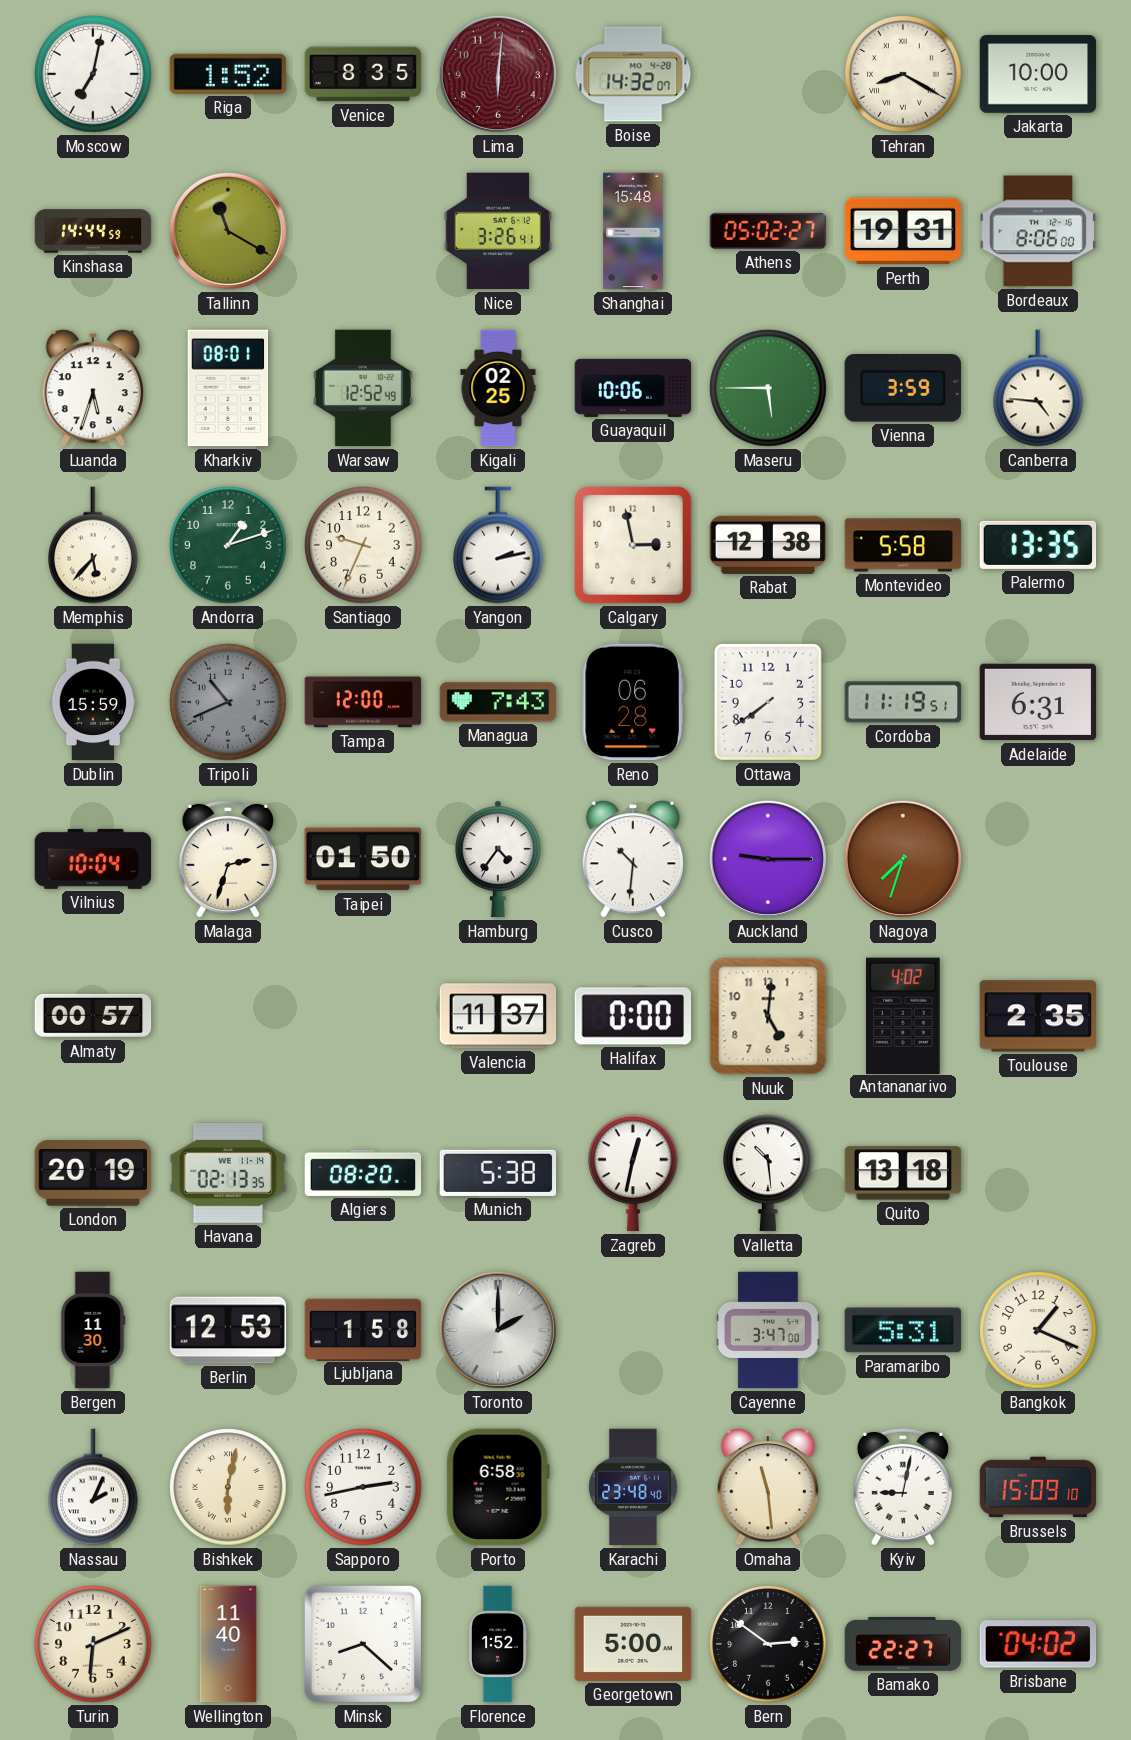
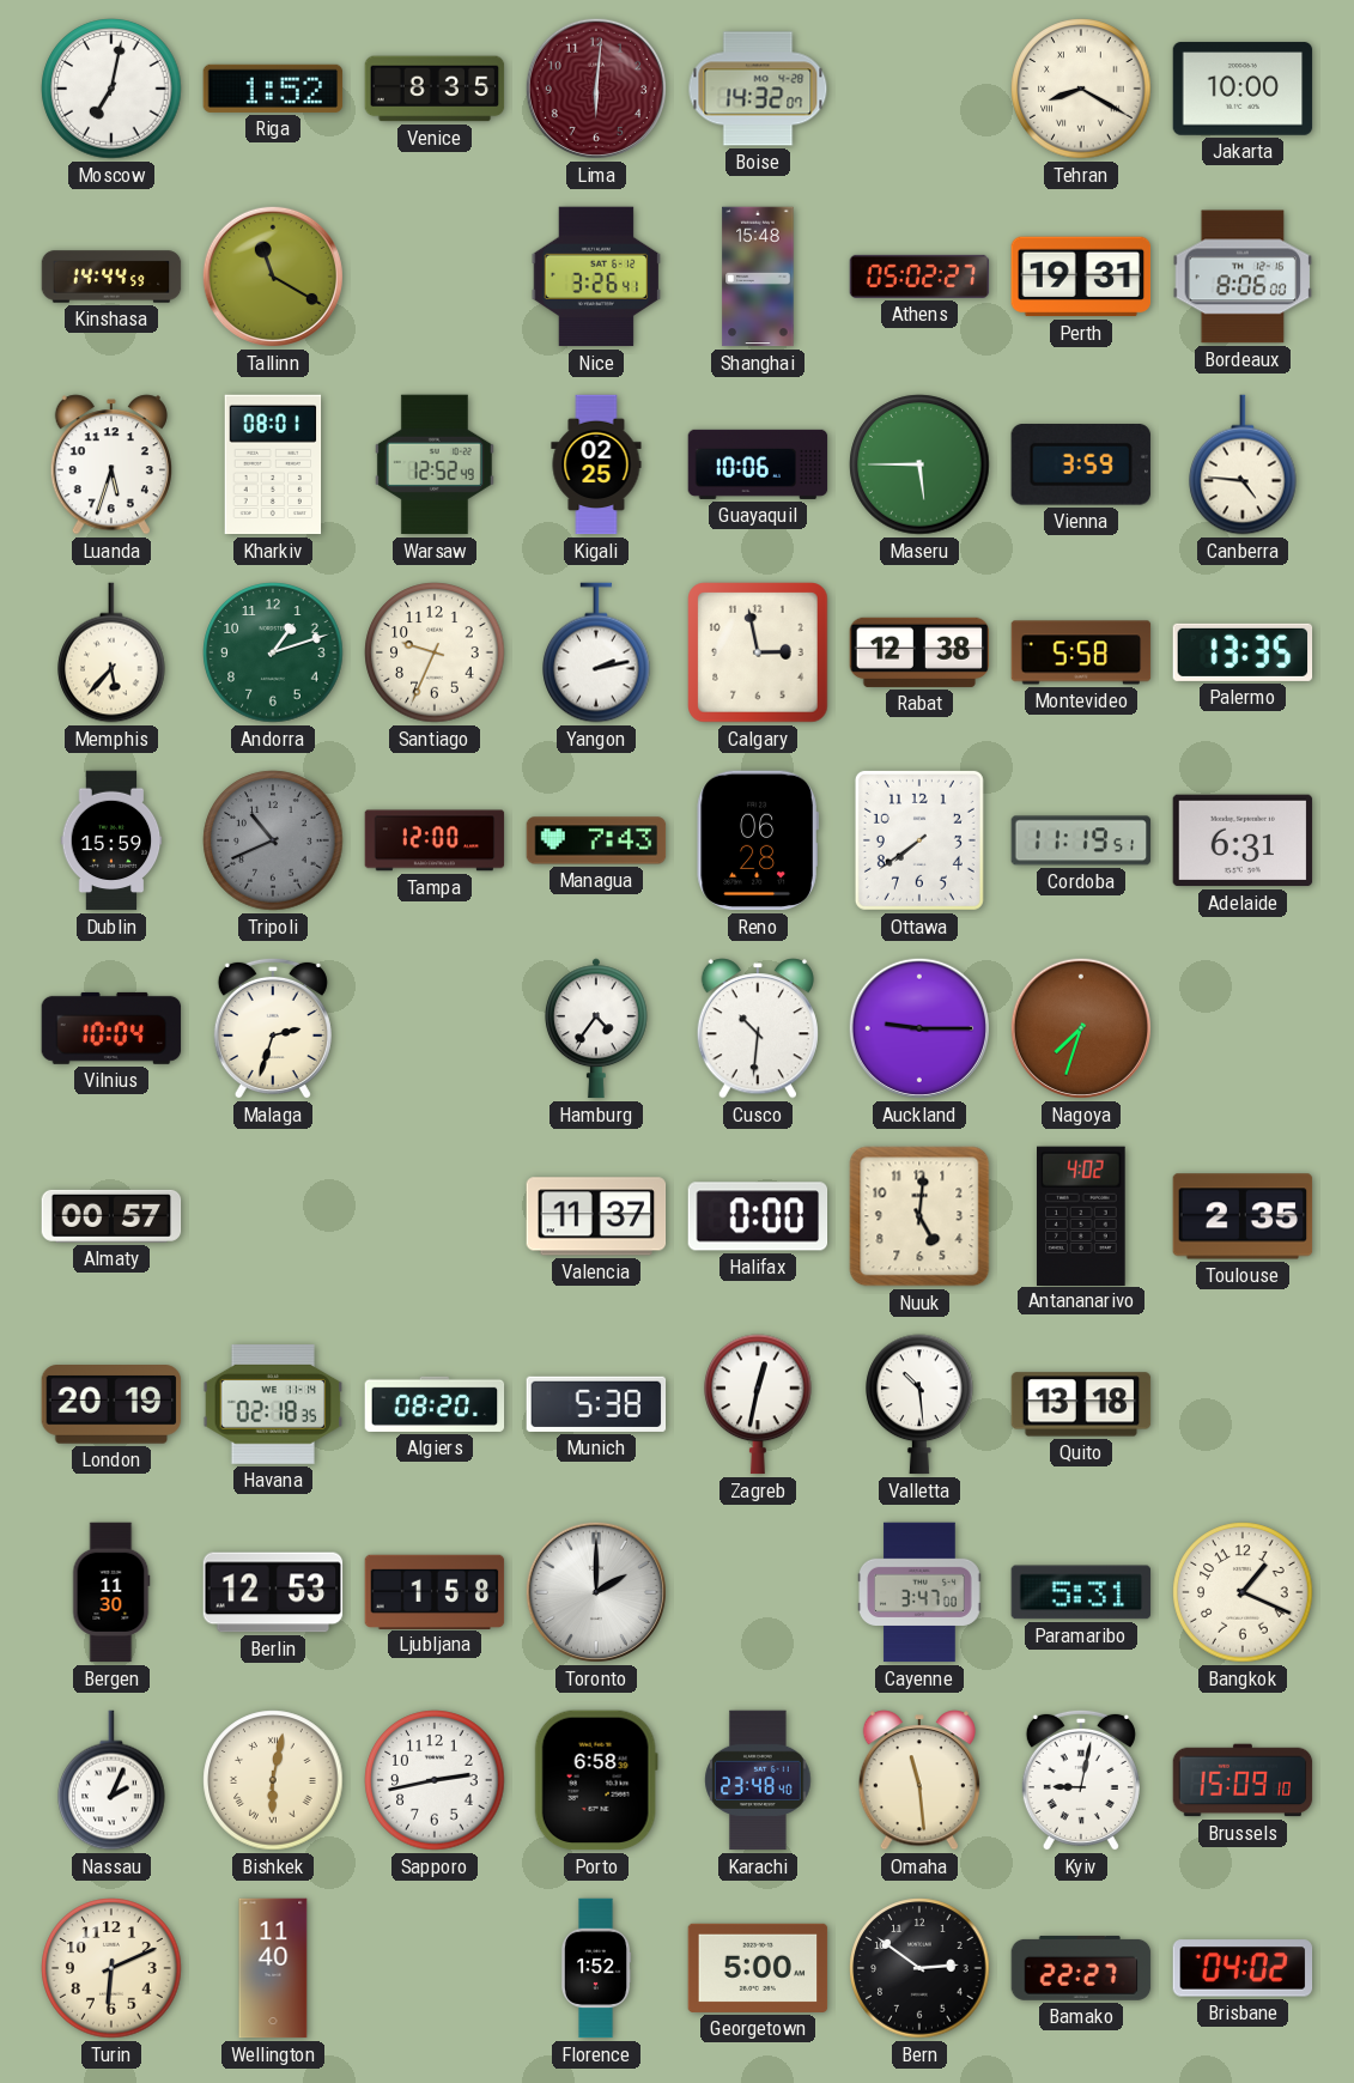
Taipei: 01:50 -> none
Havana: 02:13 -> 02:18
Minsk: 8:22 -> none
